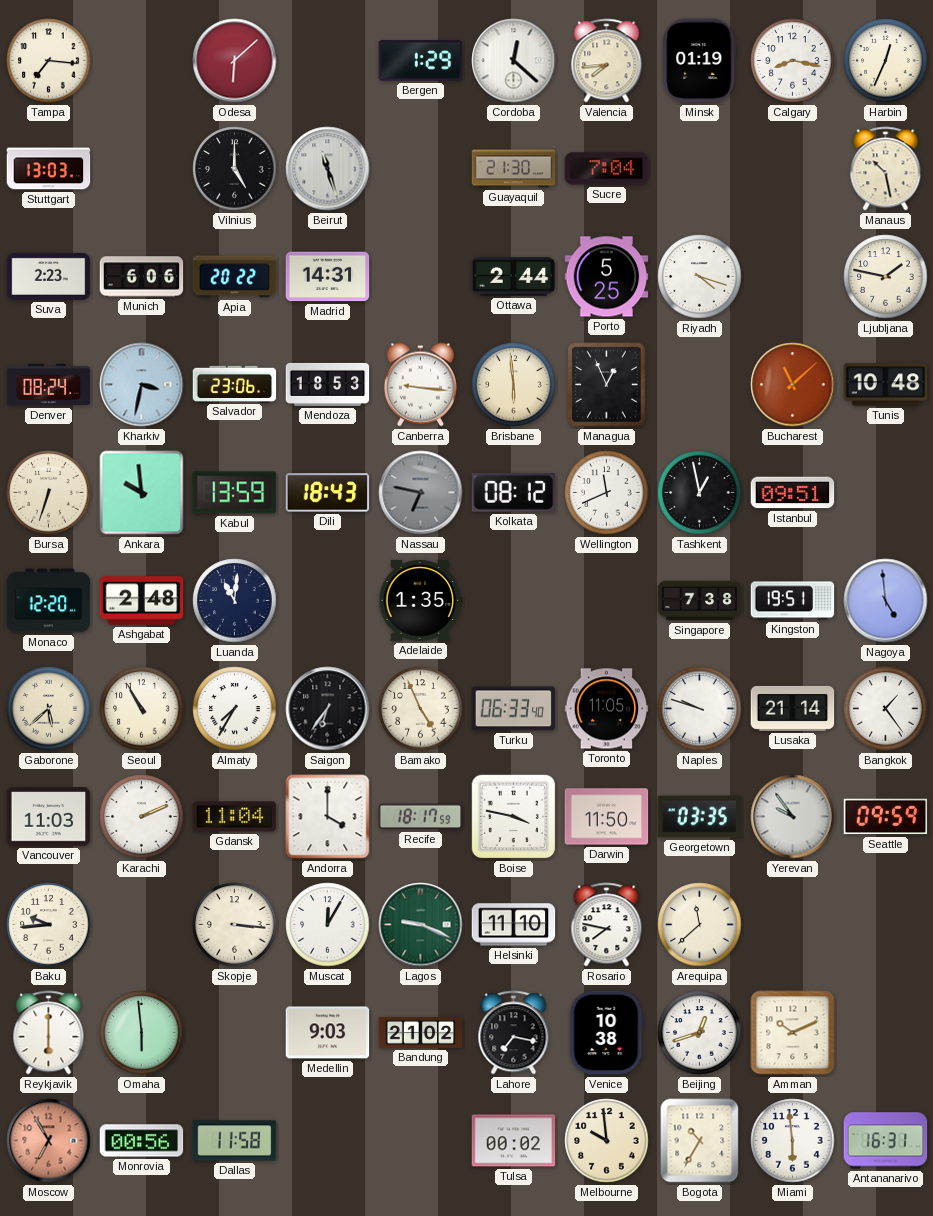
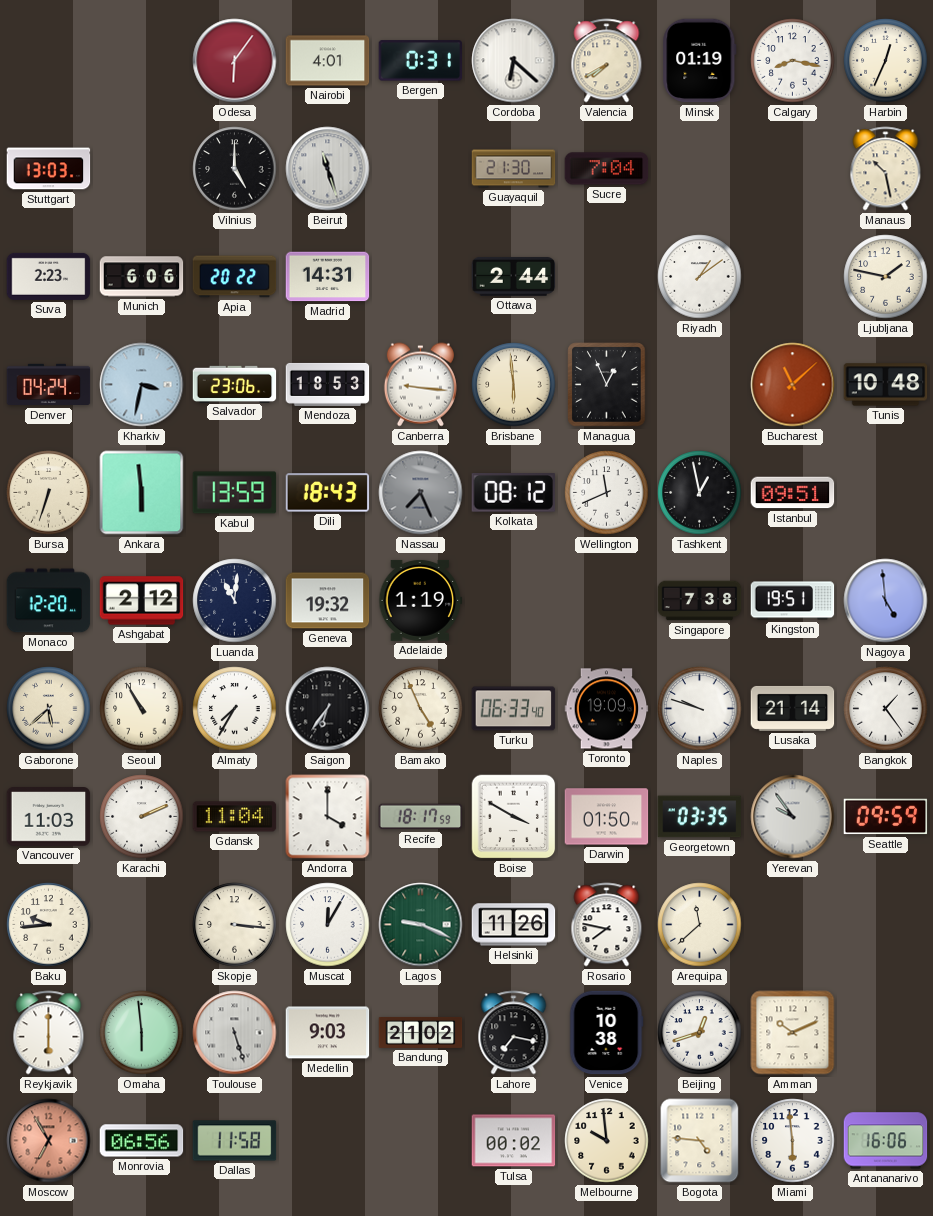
Tampa: 7:16 -> none
Odesa: 6:08 -> 6:06
Nairobi: none -> 4:01
Bergen: 1:29 -> 0:31
Cordoba: 12:22 -> 6:22
Valencia: 7:44 -> 7:40
Porto: 5:25 -> none
Riyadh: 4:18 -> 1:09
Denver: 08:24 -> 04:24
Ankara: 9:59 -> 5:59
Nassau: 6:47 -> 7:26
Ashgabat: 2:48 -> 2:12
Geneva: none -> 19:32
Adelaide: 1:35 -> 1:19
Toronto: 11:05 -> 19:09
Boise: 3:47 -> 3:50
Darwin: 11:50 -> 01:50
Helsinki: 11:10 -> 11:26
Toulouse: none -> 5:27
Monrovia: 00:56 -> 06:56
Bogota: 10:35 -> 4:46
Antananarivo: 16:31 -> 16:06
